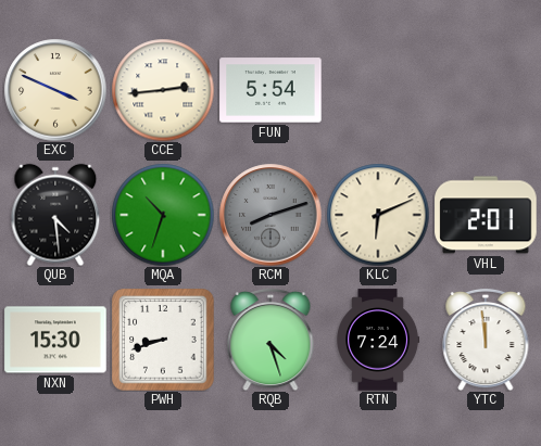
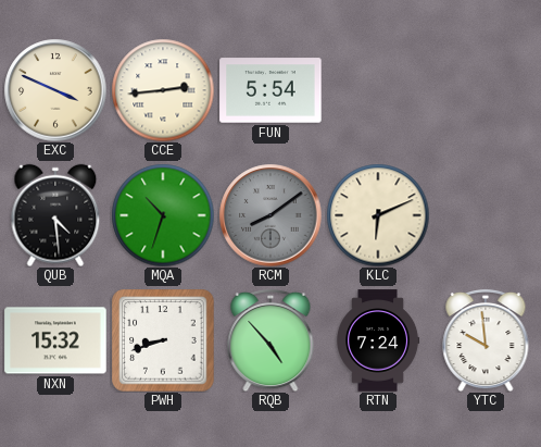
RCM: 8:12 -> 8:09
VHL: 2:01 -> none
NXN: 15:30 -> 15:32
RQB: 4:27 -> 4:53
YTC: 11:59 -> 9:59
